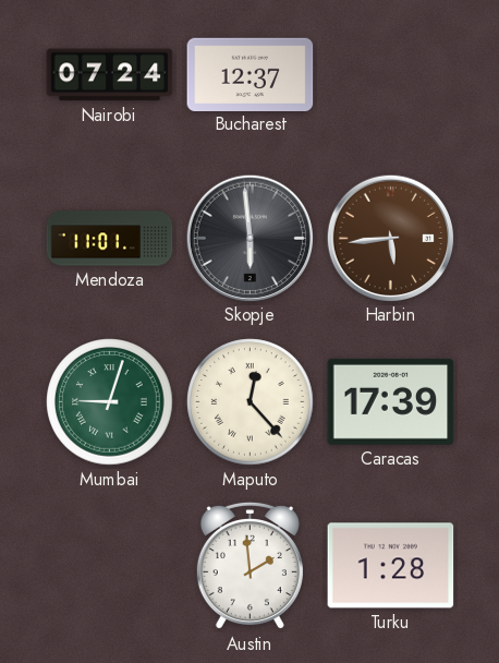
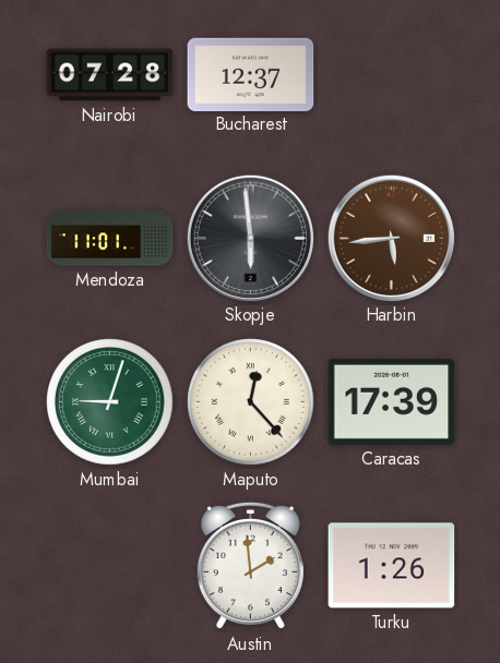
Nairobi: 07:24 -> 07:28
Turku: 1:28 -> 1:26
